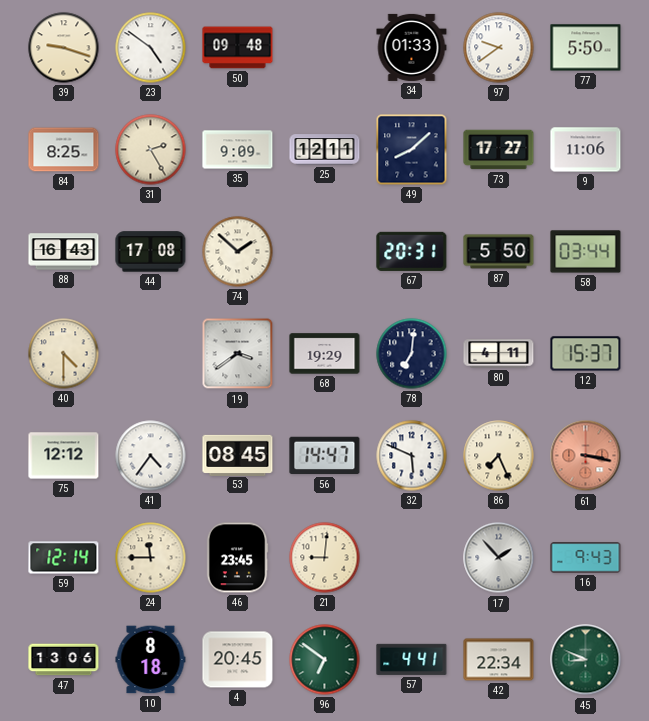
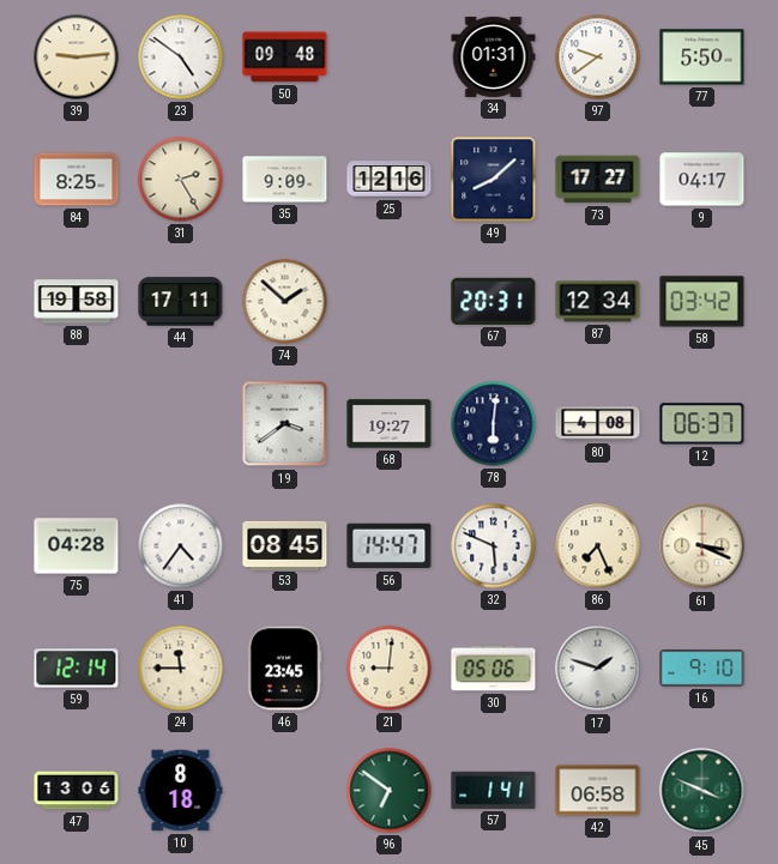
39: 9:18 -> 9:14
34: 01:33 -> 01:31
25: 12:11 -> 12:16
9: 11:06 -> 04:17
88: 16:43 -> 19:58
44: 17:08 -> 17:11
87: 5:50 -> 12:34
58: 03:44 -> 03:42
40: 4:30 -> none
68: 19:29 -> 19:27
78: 7:01 -> 6:01
80: 4:11 -> 4:08
12: 15:37 -> 06:37
75: 12:12 -> 04:28
61: 3:17 -> 3:19
61 dial: salmon -> cream
30: none -> 05:06
17: 1:53 -> 1:48
16: 9:43 -> 9:10
4: 20:45 -> none
57: 4:41 -> 1:41
42: 22:34 -> 06:58
45: 8:49 -> 3:49
